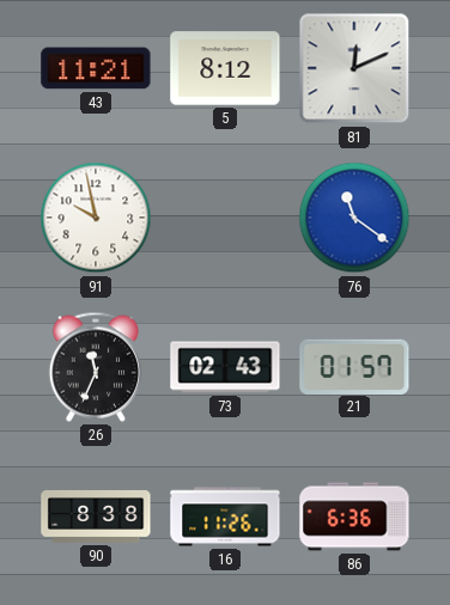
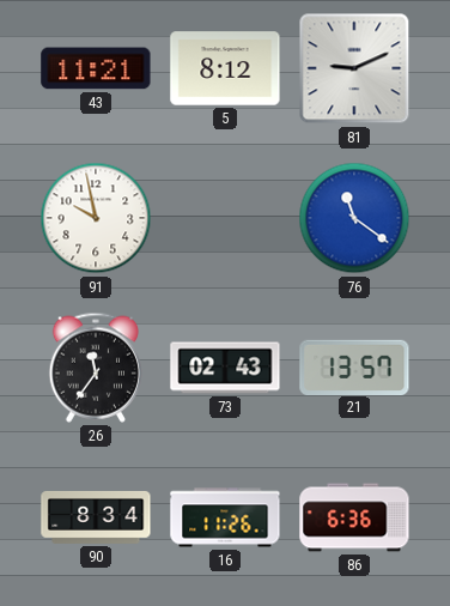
81: 12:11 -> 9:11
26: 11:34 -> 11:36
21: 01:57 -> 13:57
90: 8:38 -> 8:34
